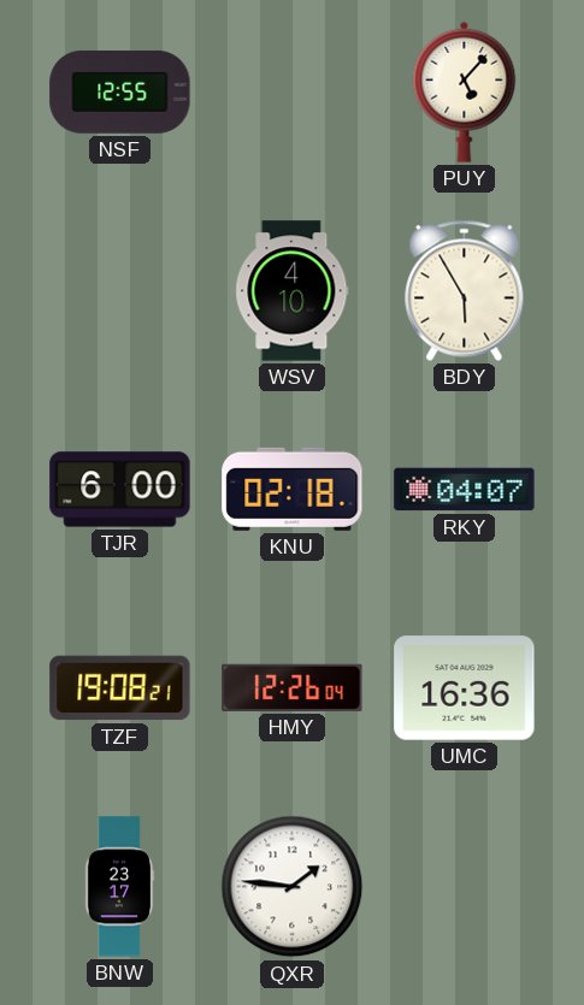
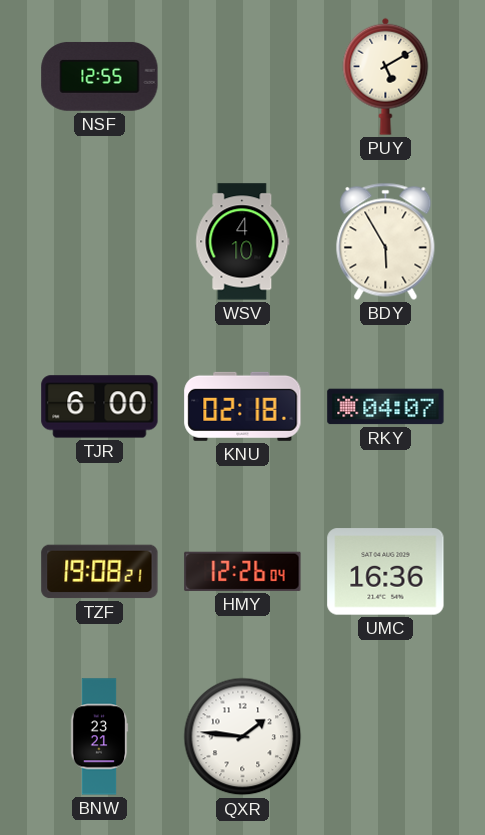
PUY: 5:07 -> 5:10
BNW: 23:17 -> 23:21
